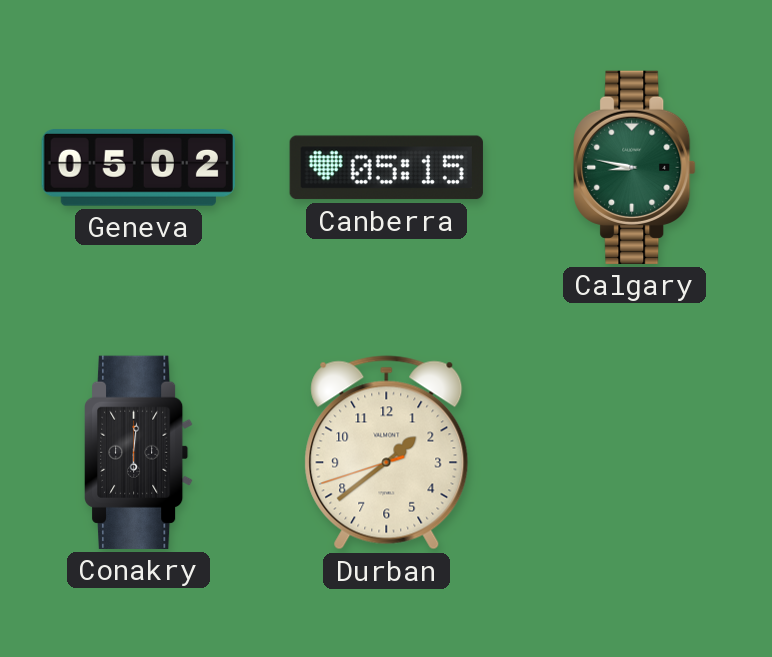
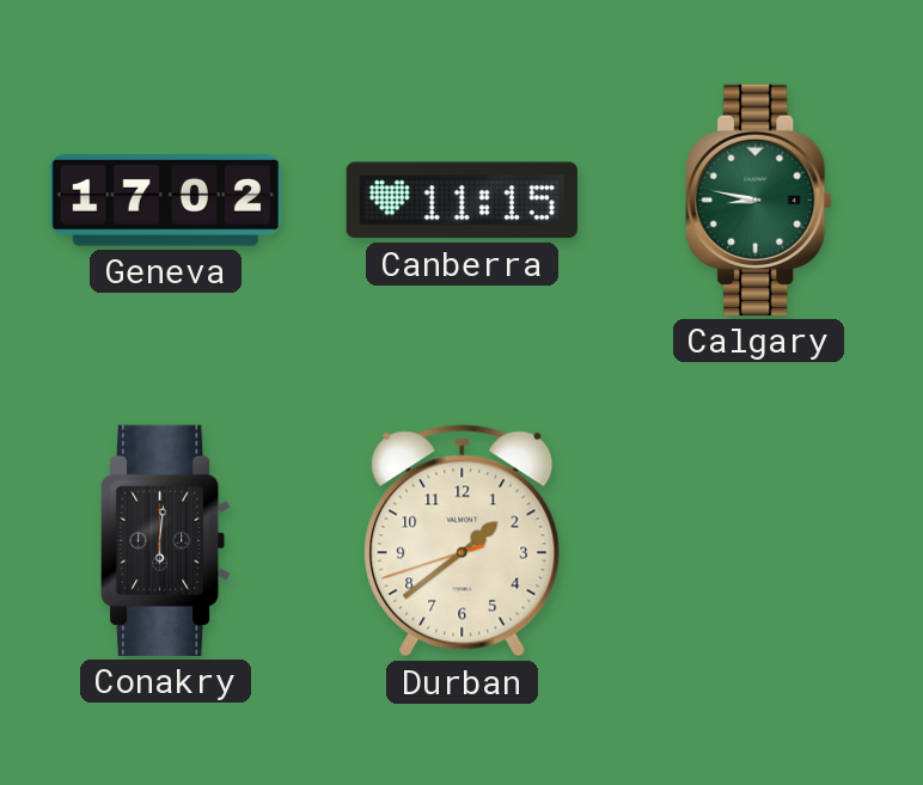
Geneva: 05:02 -> 17:02
Canberra: 05:15 -> 11:15
